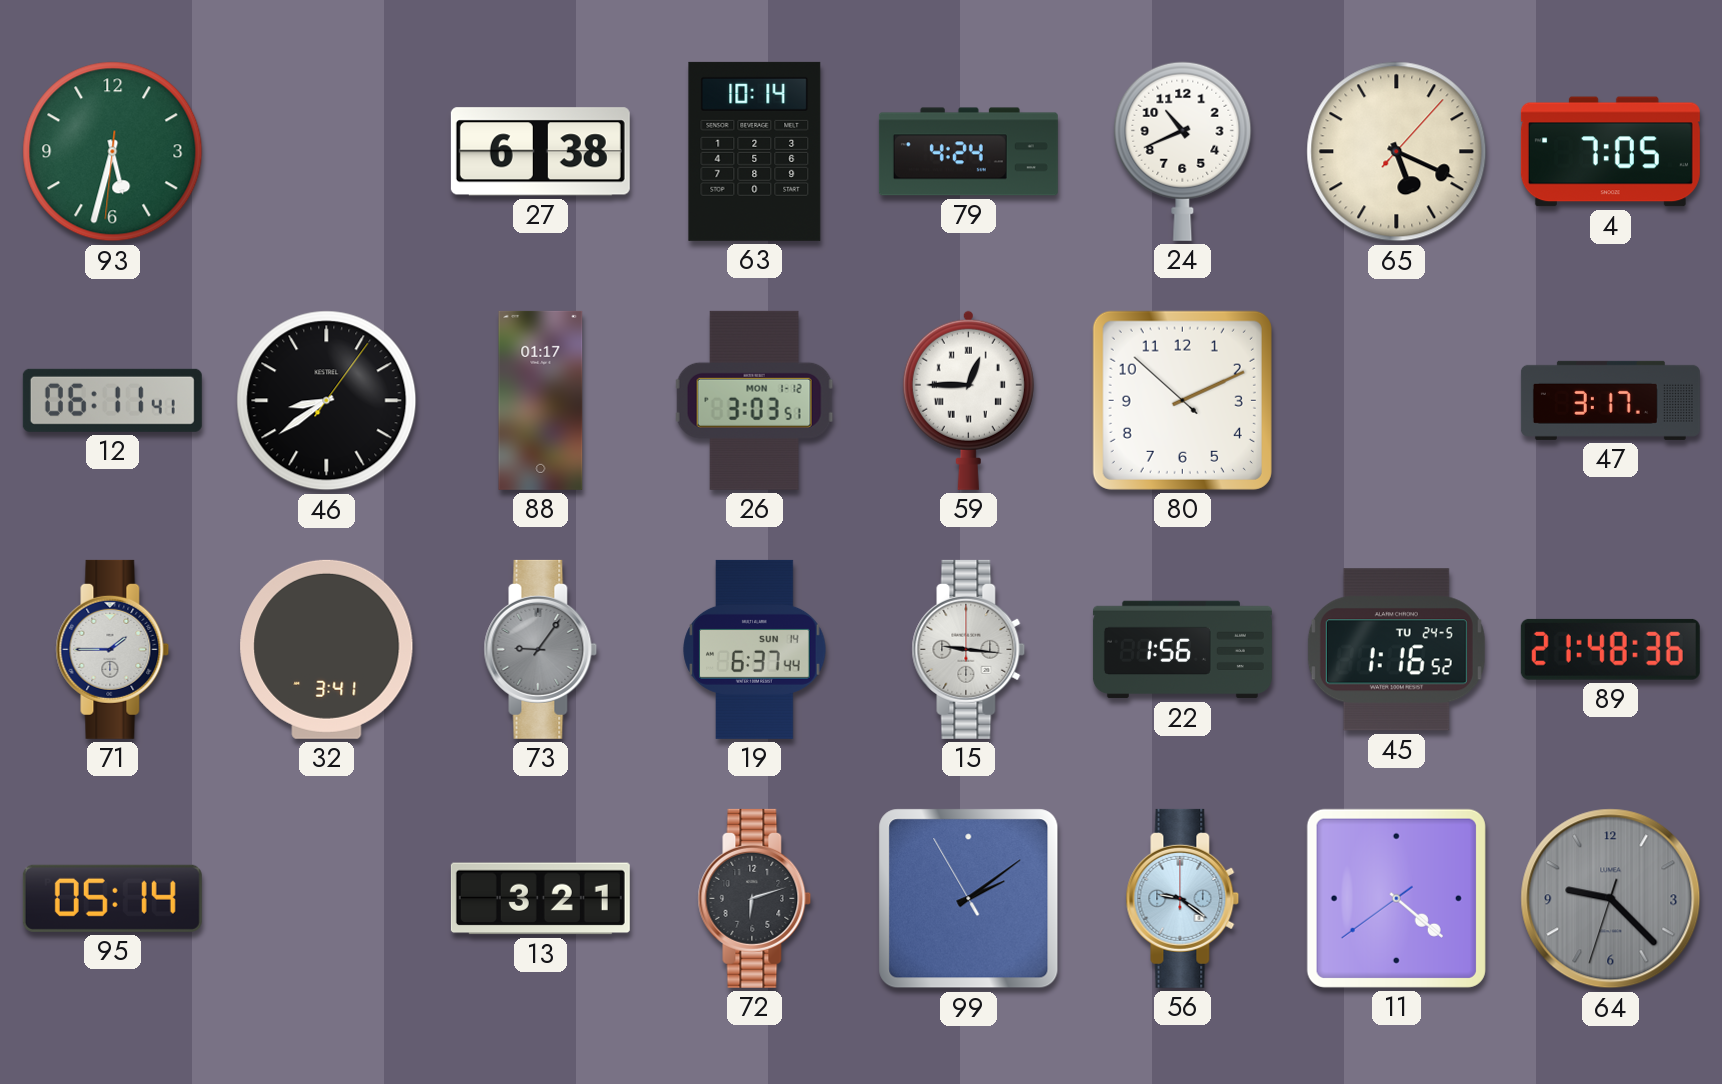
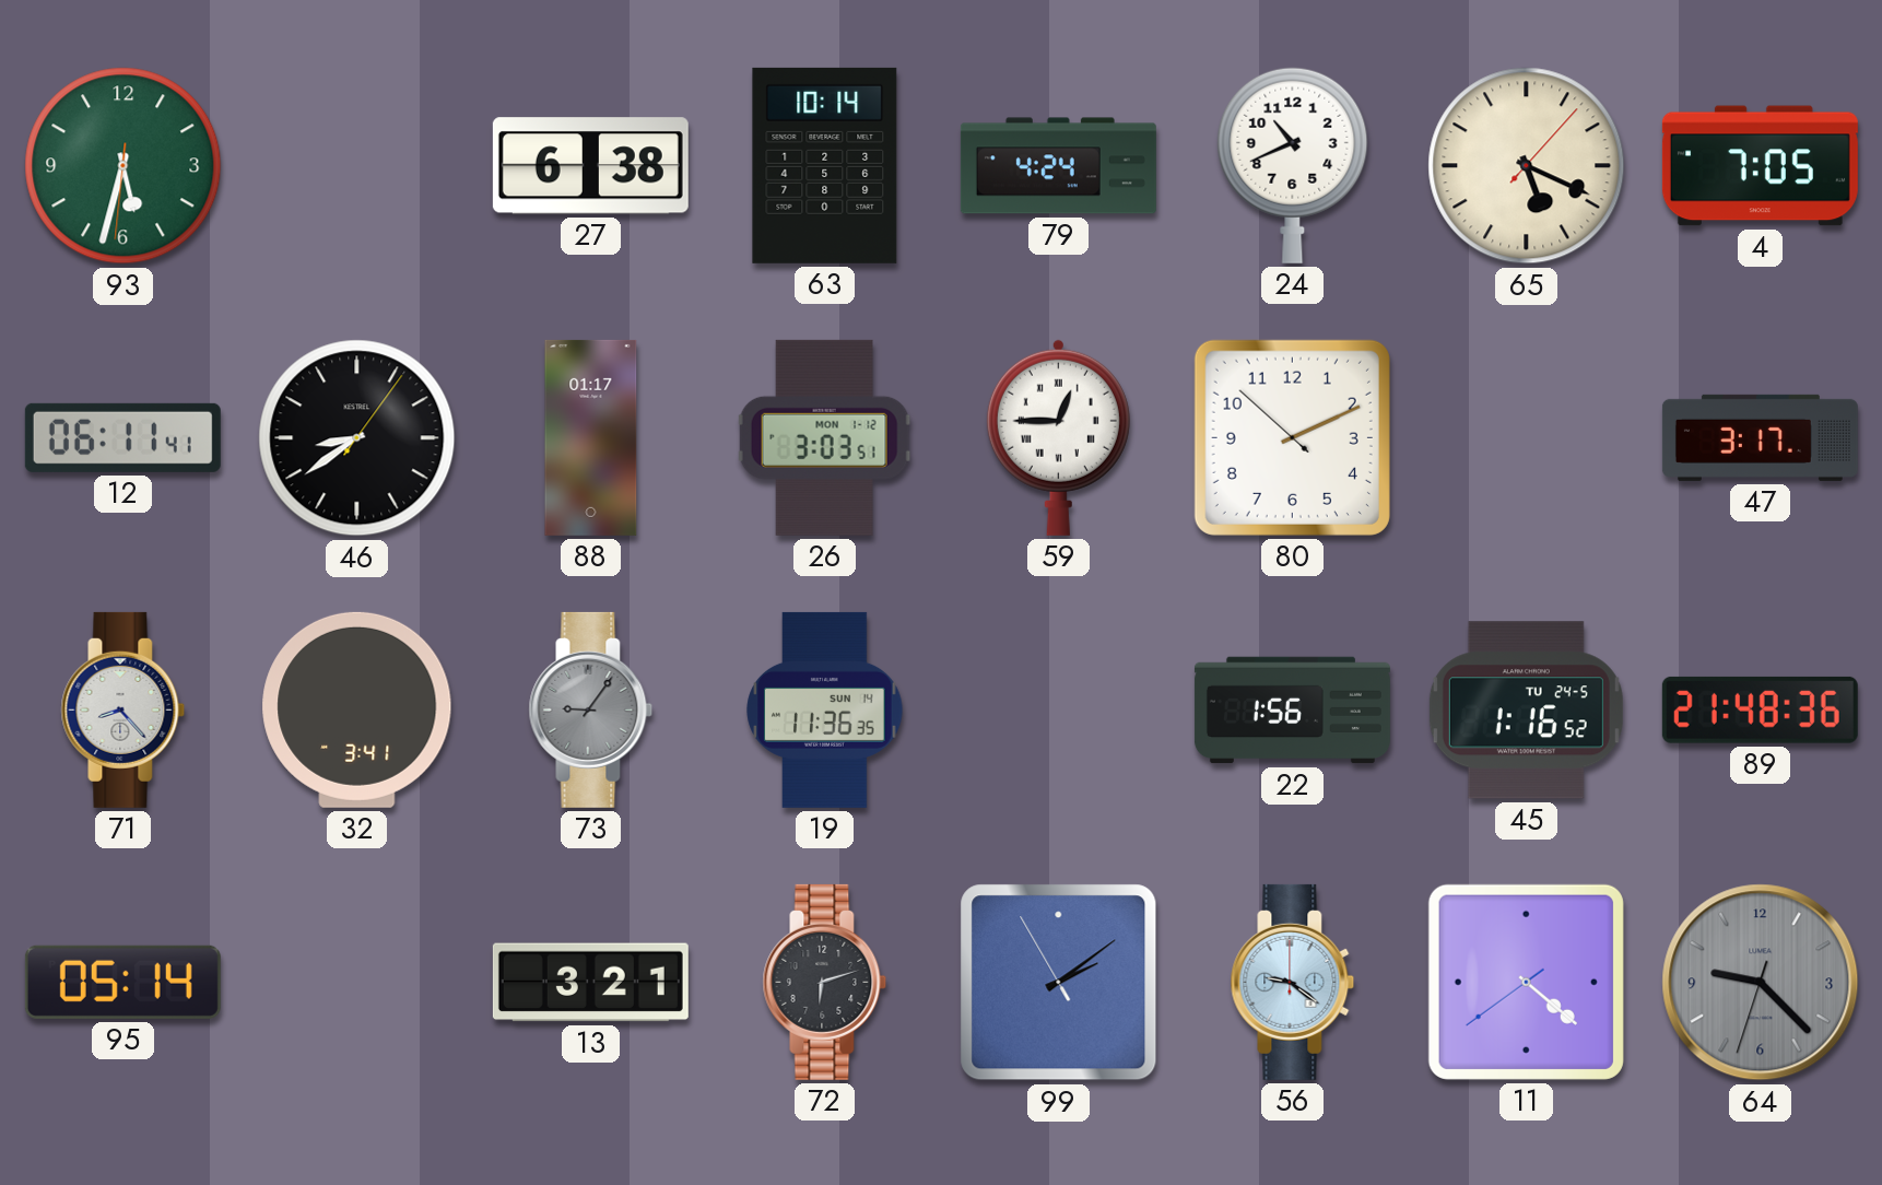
71: 1:45 -> 8:23
19: 6:37 -> 11:36
15: 9:16 -> none
